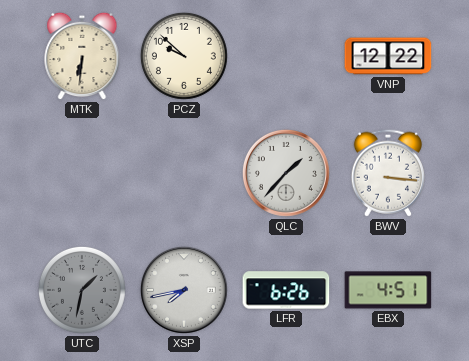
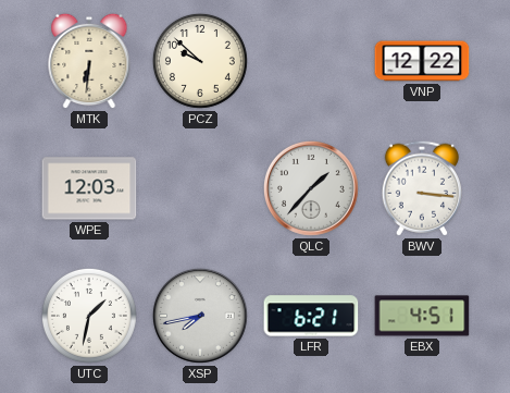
WPE: none -> 12:03
UTC dial: grey -> white
LFR: 6:26 -> 6:21
